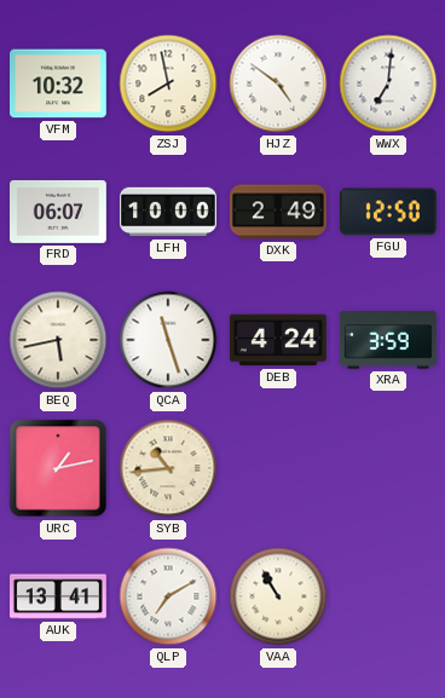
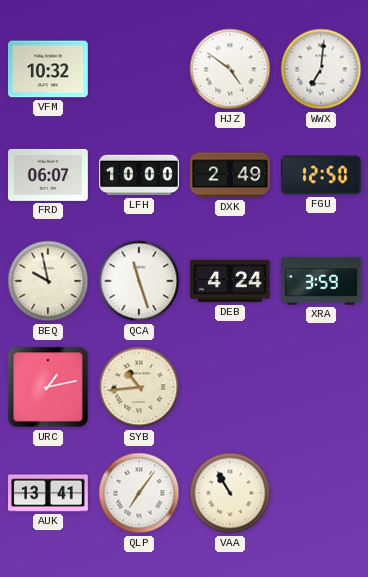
ZSJ: 7:58 -> none
BEQ: 5:43 -> 9:58
QLP: 7:10 -> 7:06
